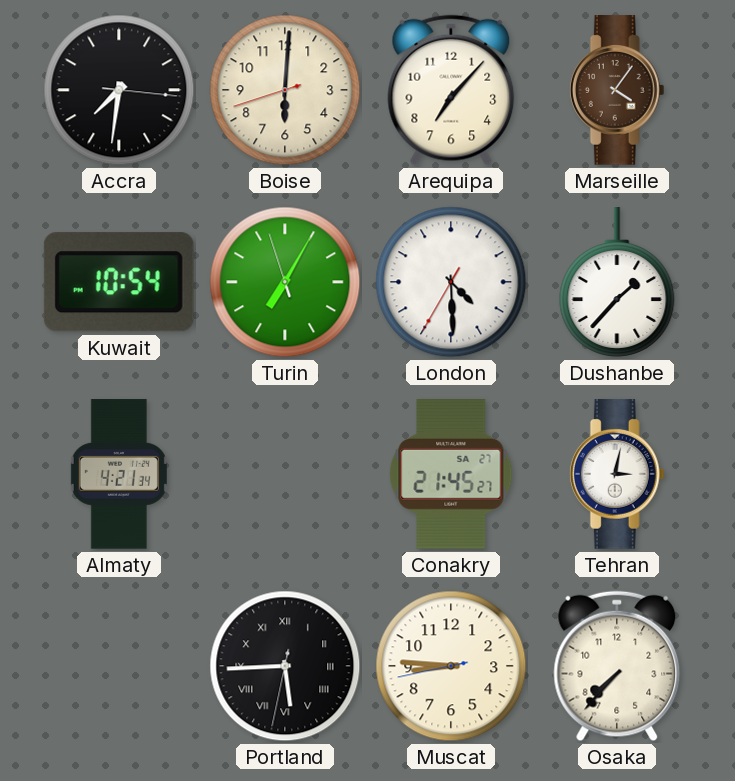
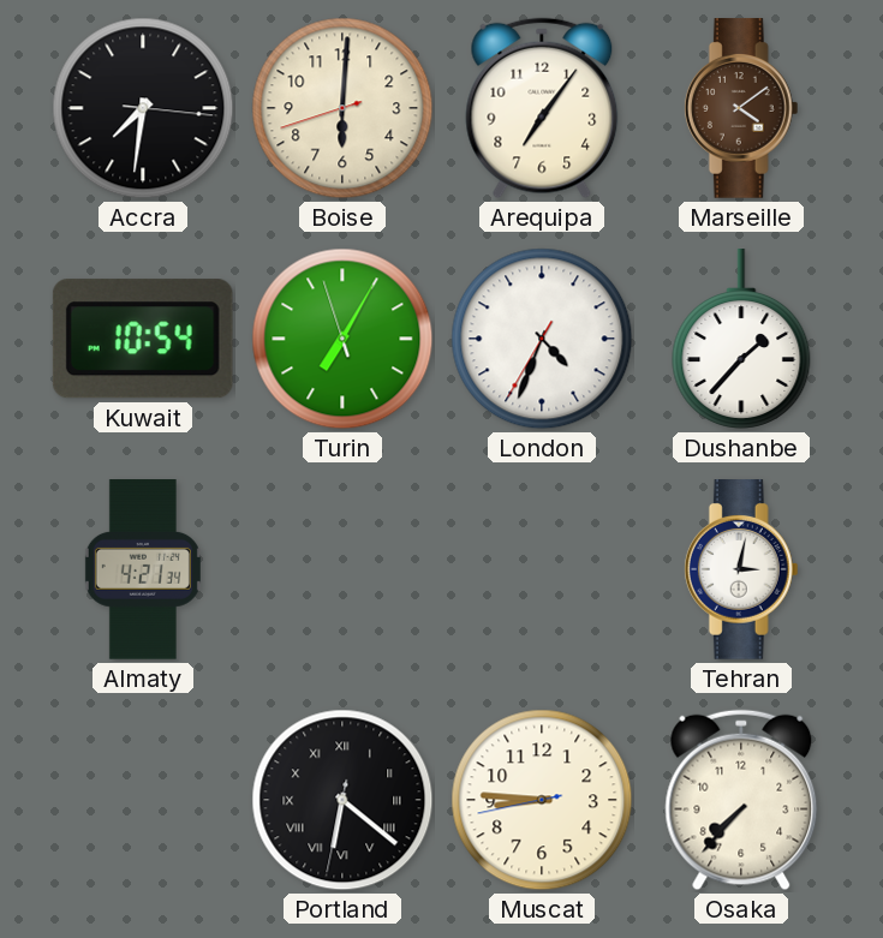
Arequipa: 7:07 -> 7:06
Marseille: 4:06 -> 4:09
London: 4:29 -> 4:33
Conakry: 21:45 -> none
Portland: 5:44 -> 6:21
